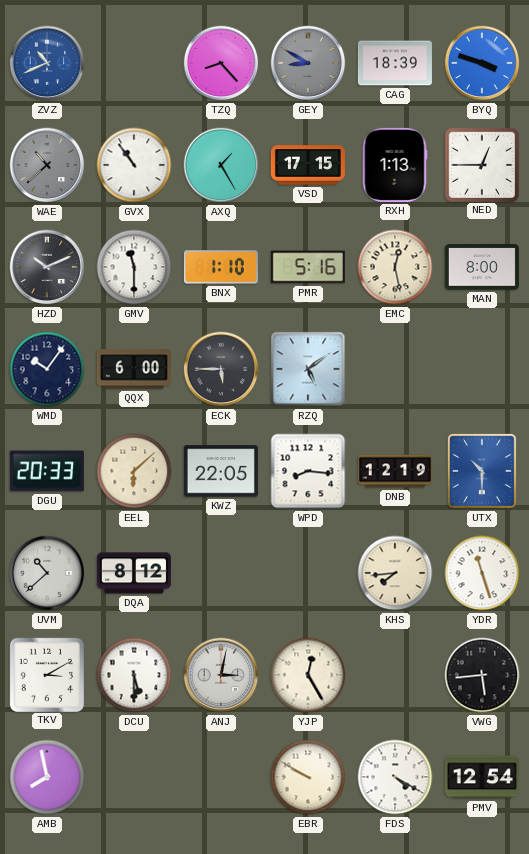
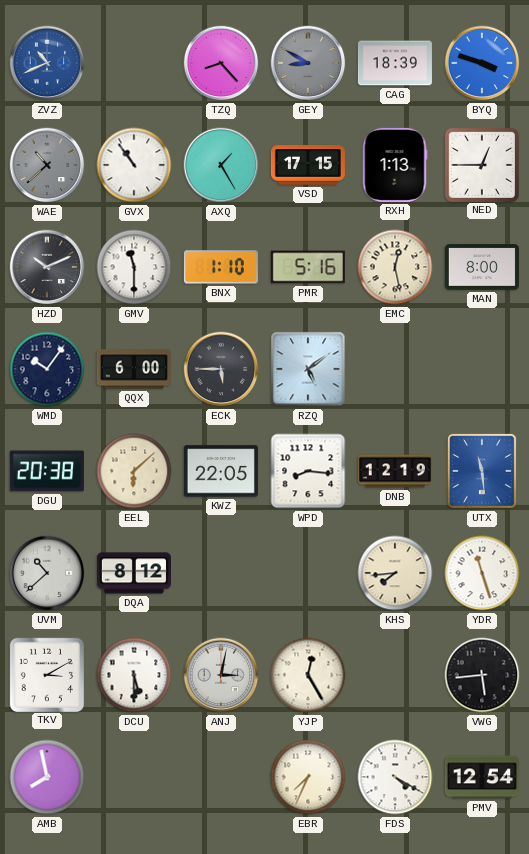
DGU: 20:33 -> 20:38
UTX: 10:30 -> 11:29
EBR: 9:50 -> 7:34
